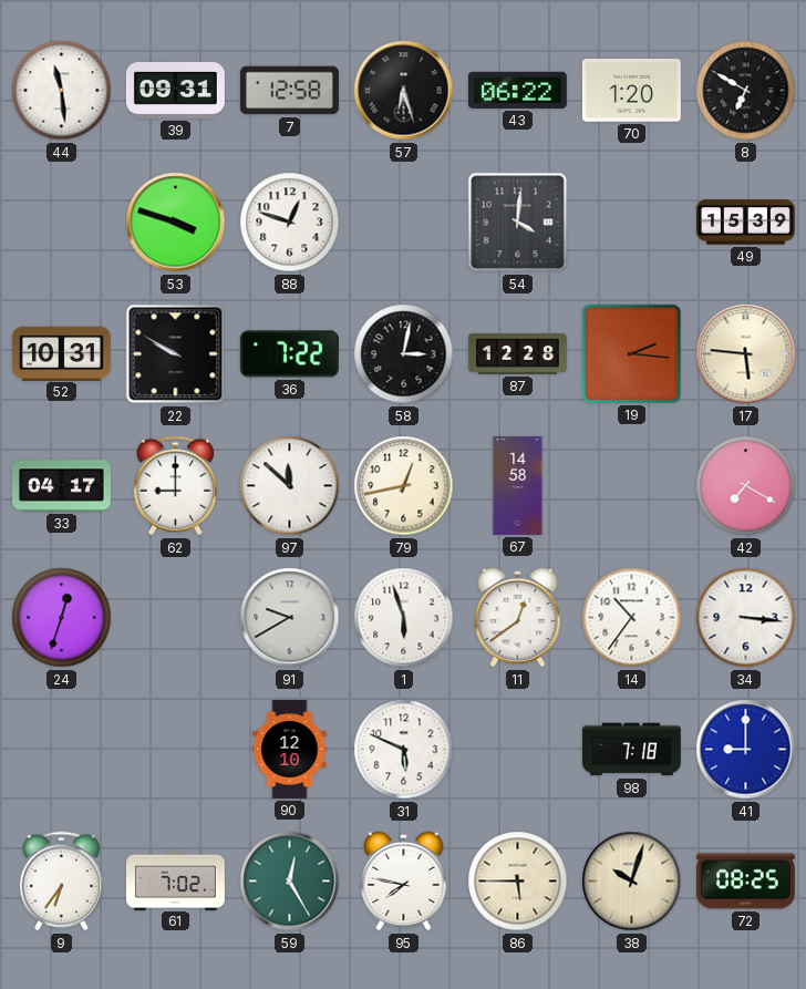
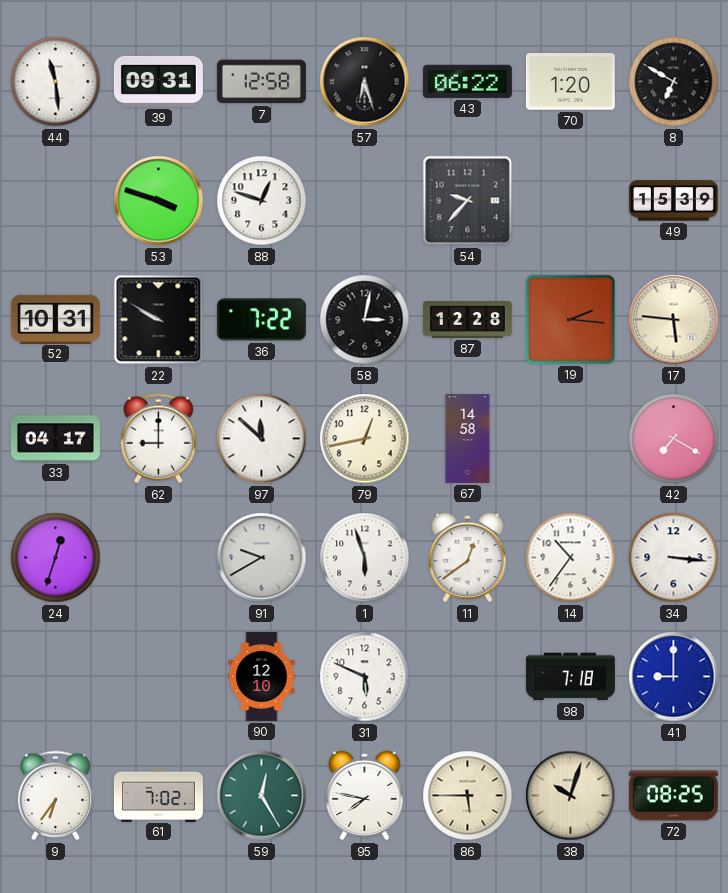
54: 4:01 -> 9:37
